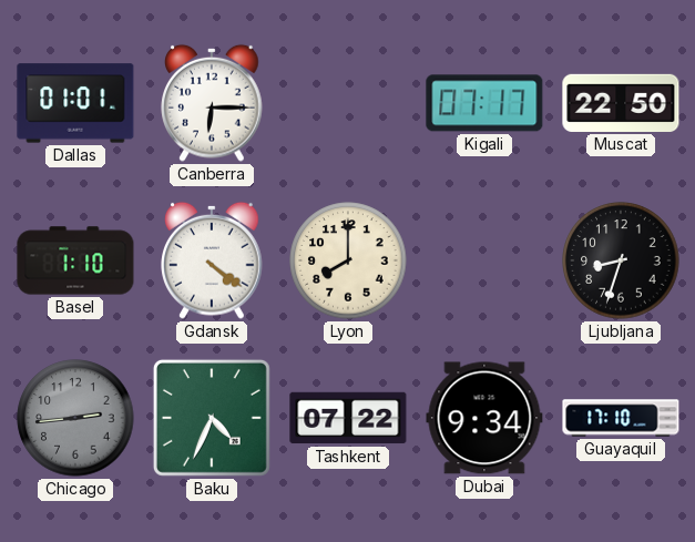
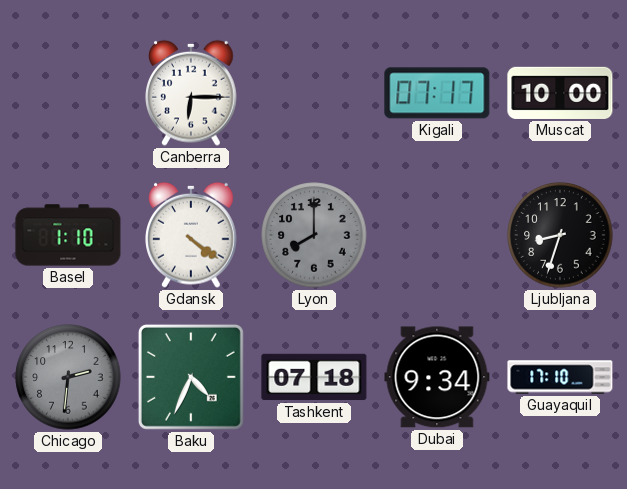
Dallas: 01:01 -> none
Muscat: 22:50 -> 10:00
Lyon dial: cream -> grey
Chicago: 2:44 -> 2:31
Tashkent: 07:22 -> 07:18
